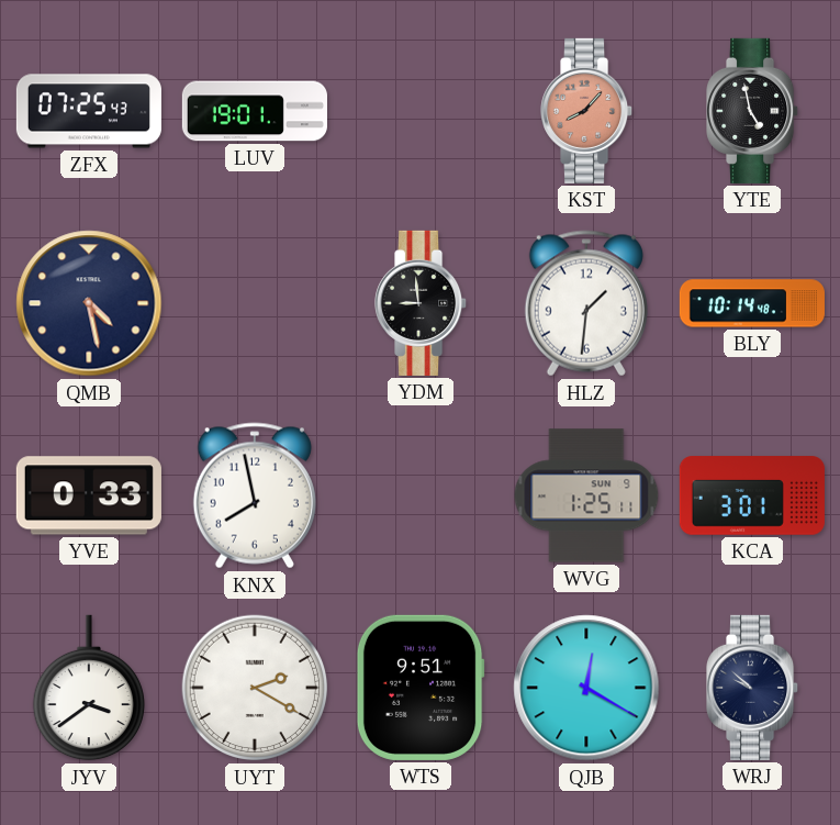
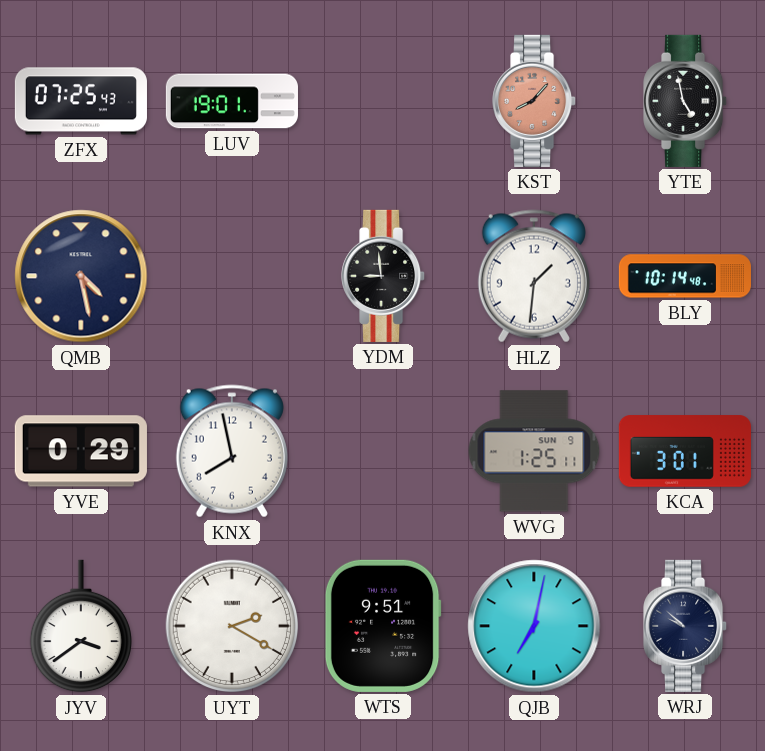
YVE: 0:33 -> 0:29
QJB: 12:20 -> 7:02
